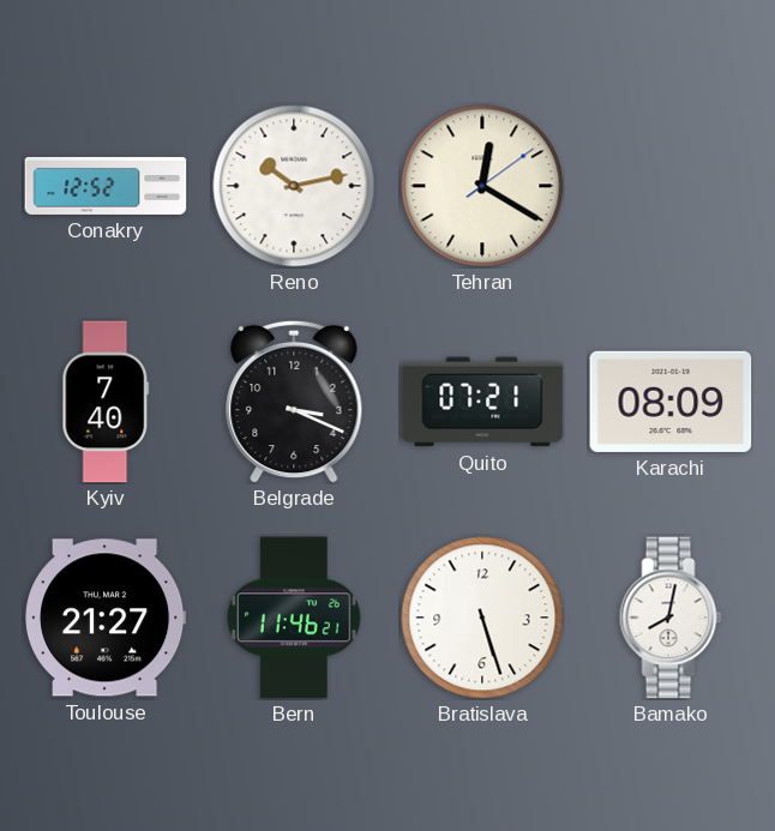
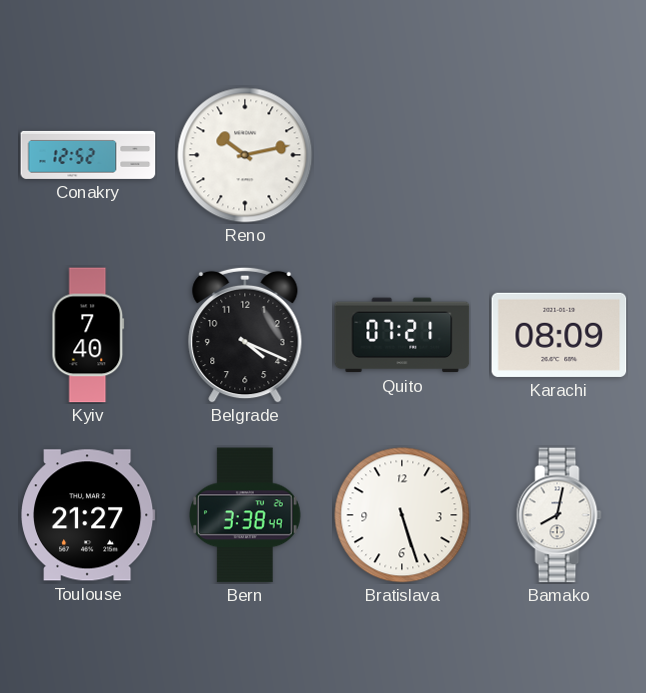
Tehran: 12:20 -> none
Belgrade: 3:19 -> 4:19
Bern: 11:46 -> 3:38
